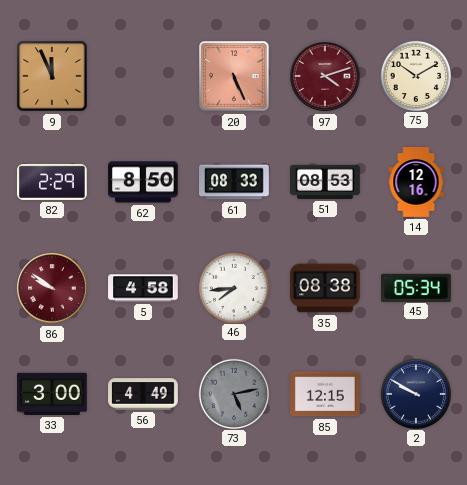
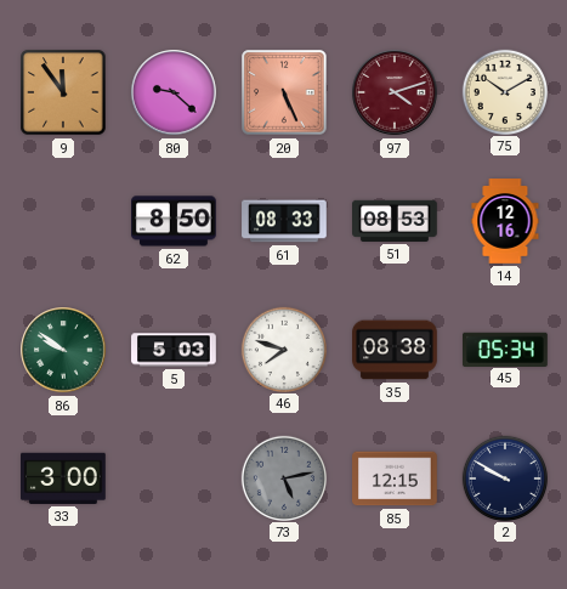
9: 11:56 -> 11:54
80: none -> 9:22
82: 2:29 -> none
86 dial: burgundy -> green
5: 4:58 -> 5:03
46: 7:44 -> 7:48
56: 4:49 -> none
